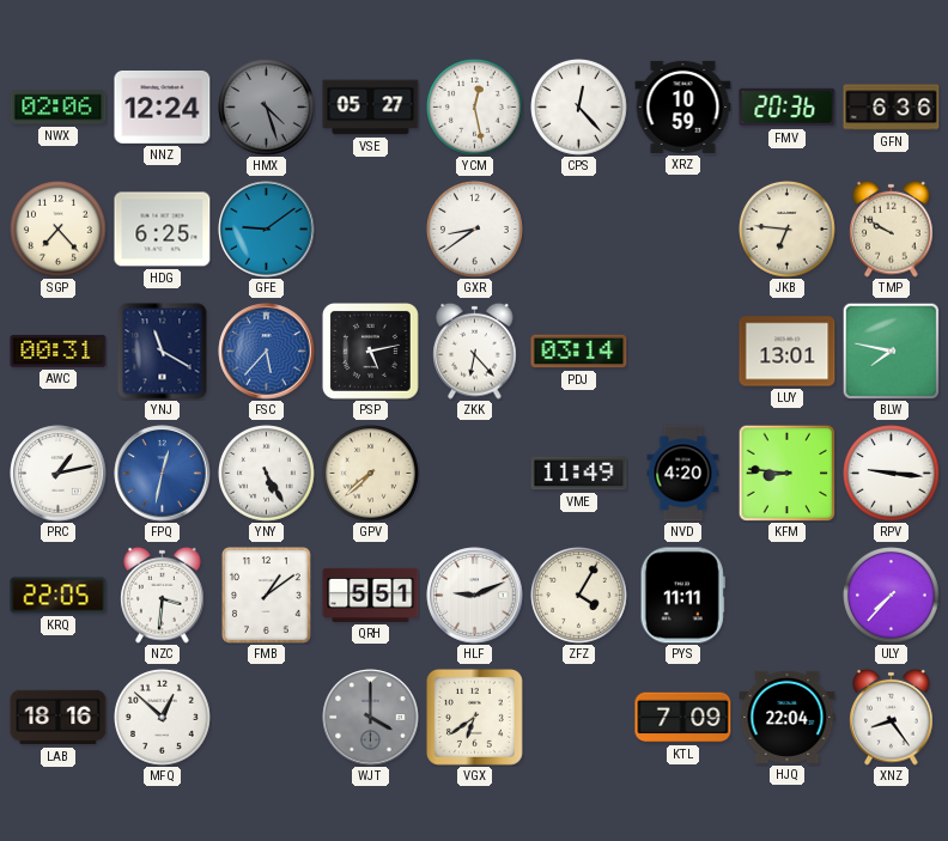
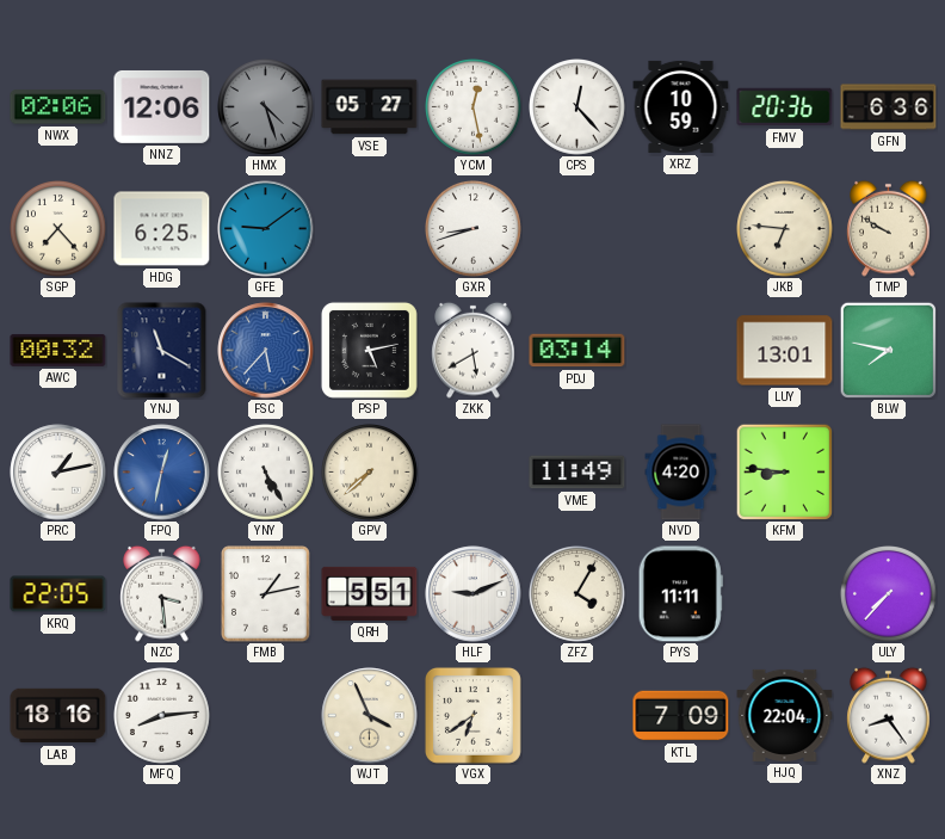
NNZ: 12:24 -> 12:06
GXR: 8:39 -> 8:42
AWC: 00:31 -> 00:32
ZKK: 6:23 -> 5:40
RPV: 9:16 -> none
NZC: 3:31 -> 3:29
FMB: 1:09 -> 1:13
MFQ: 12:52 -> 8:14
WJT: 4:00 -> 3:56
WJT dial: grey -> cream
